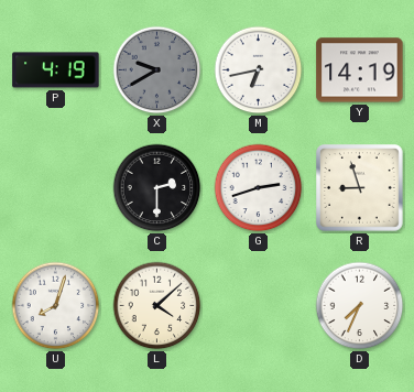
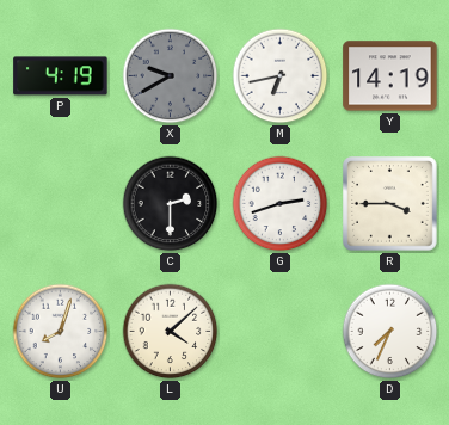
R: 8:57 -> 3:45
